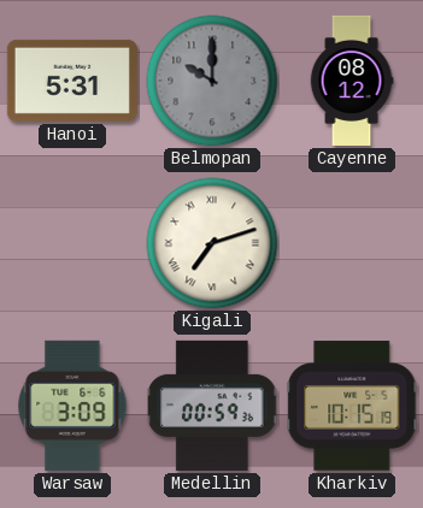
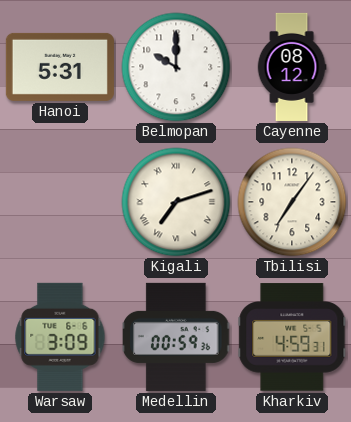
Belmopan dial: grey -> white
Tbilisi: none -> 7:06
Kharkiv: 10:15 -> 4:59
